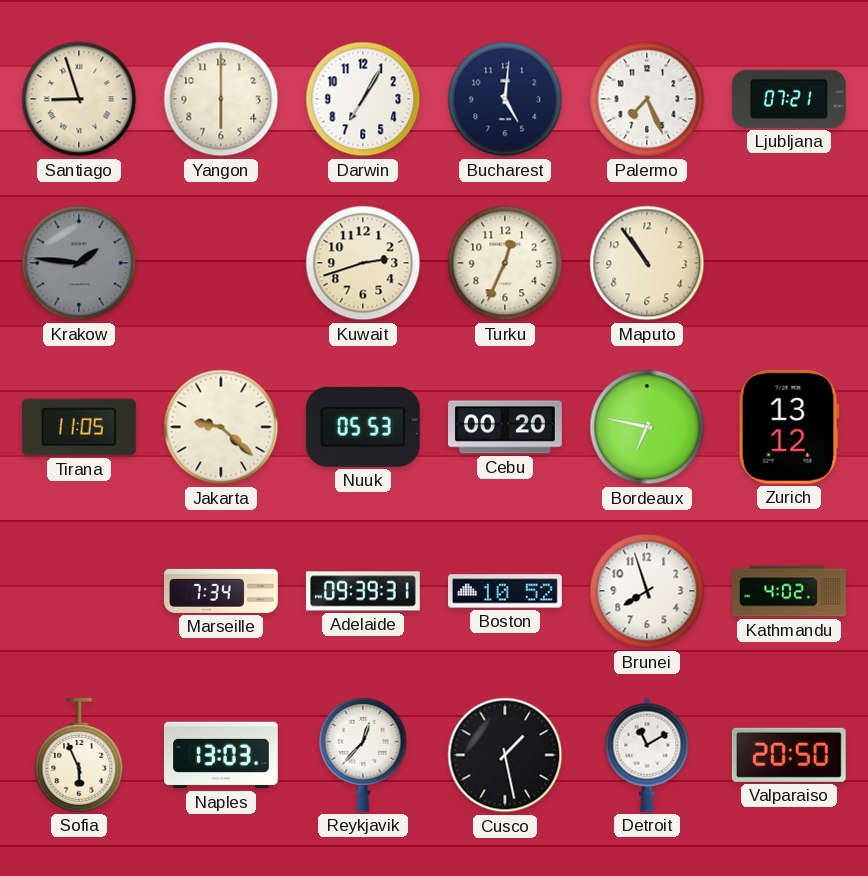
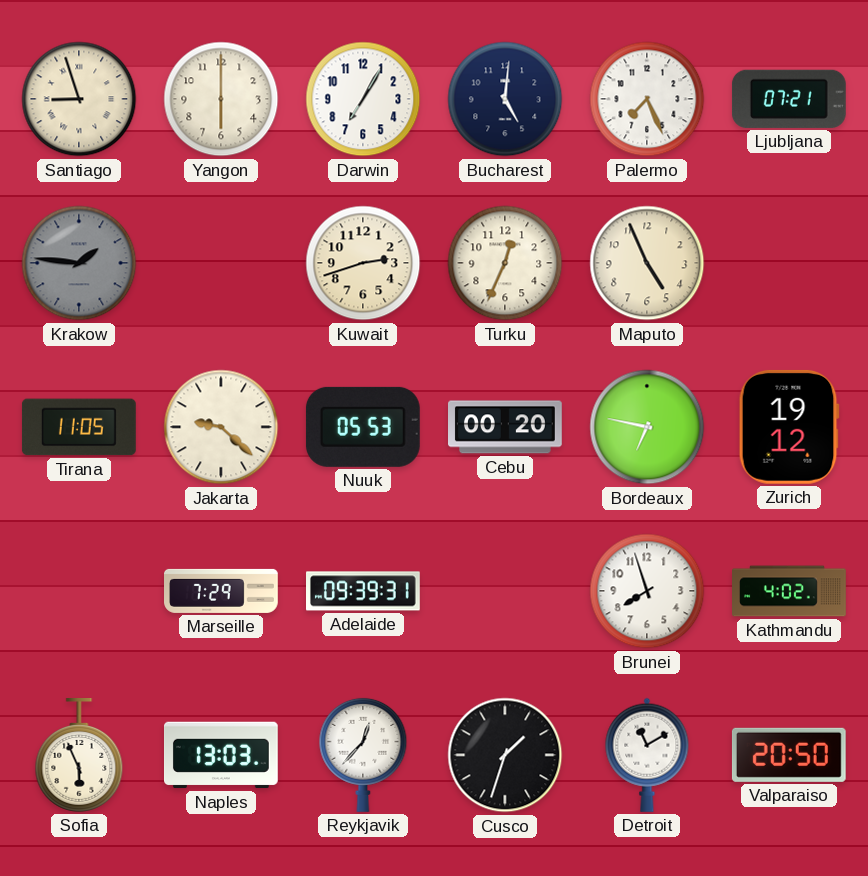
Maputo: 10:54 -> 4:56
Zurich: 13:12 -> 19:12
Marseille: 7:34 -> 7:29
Boston: 10:52 -> none
Cusco: 1:28 -> 1:33
